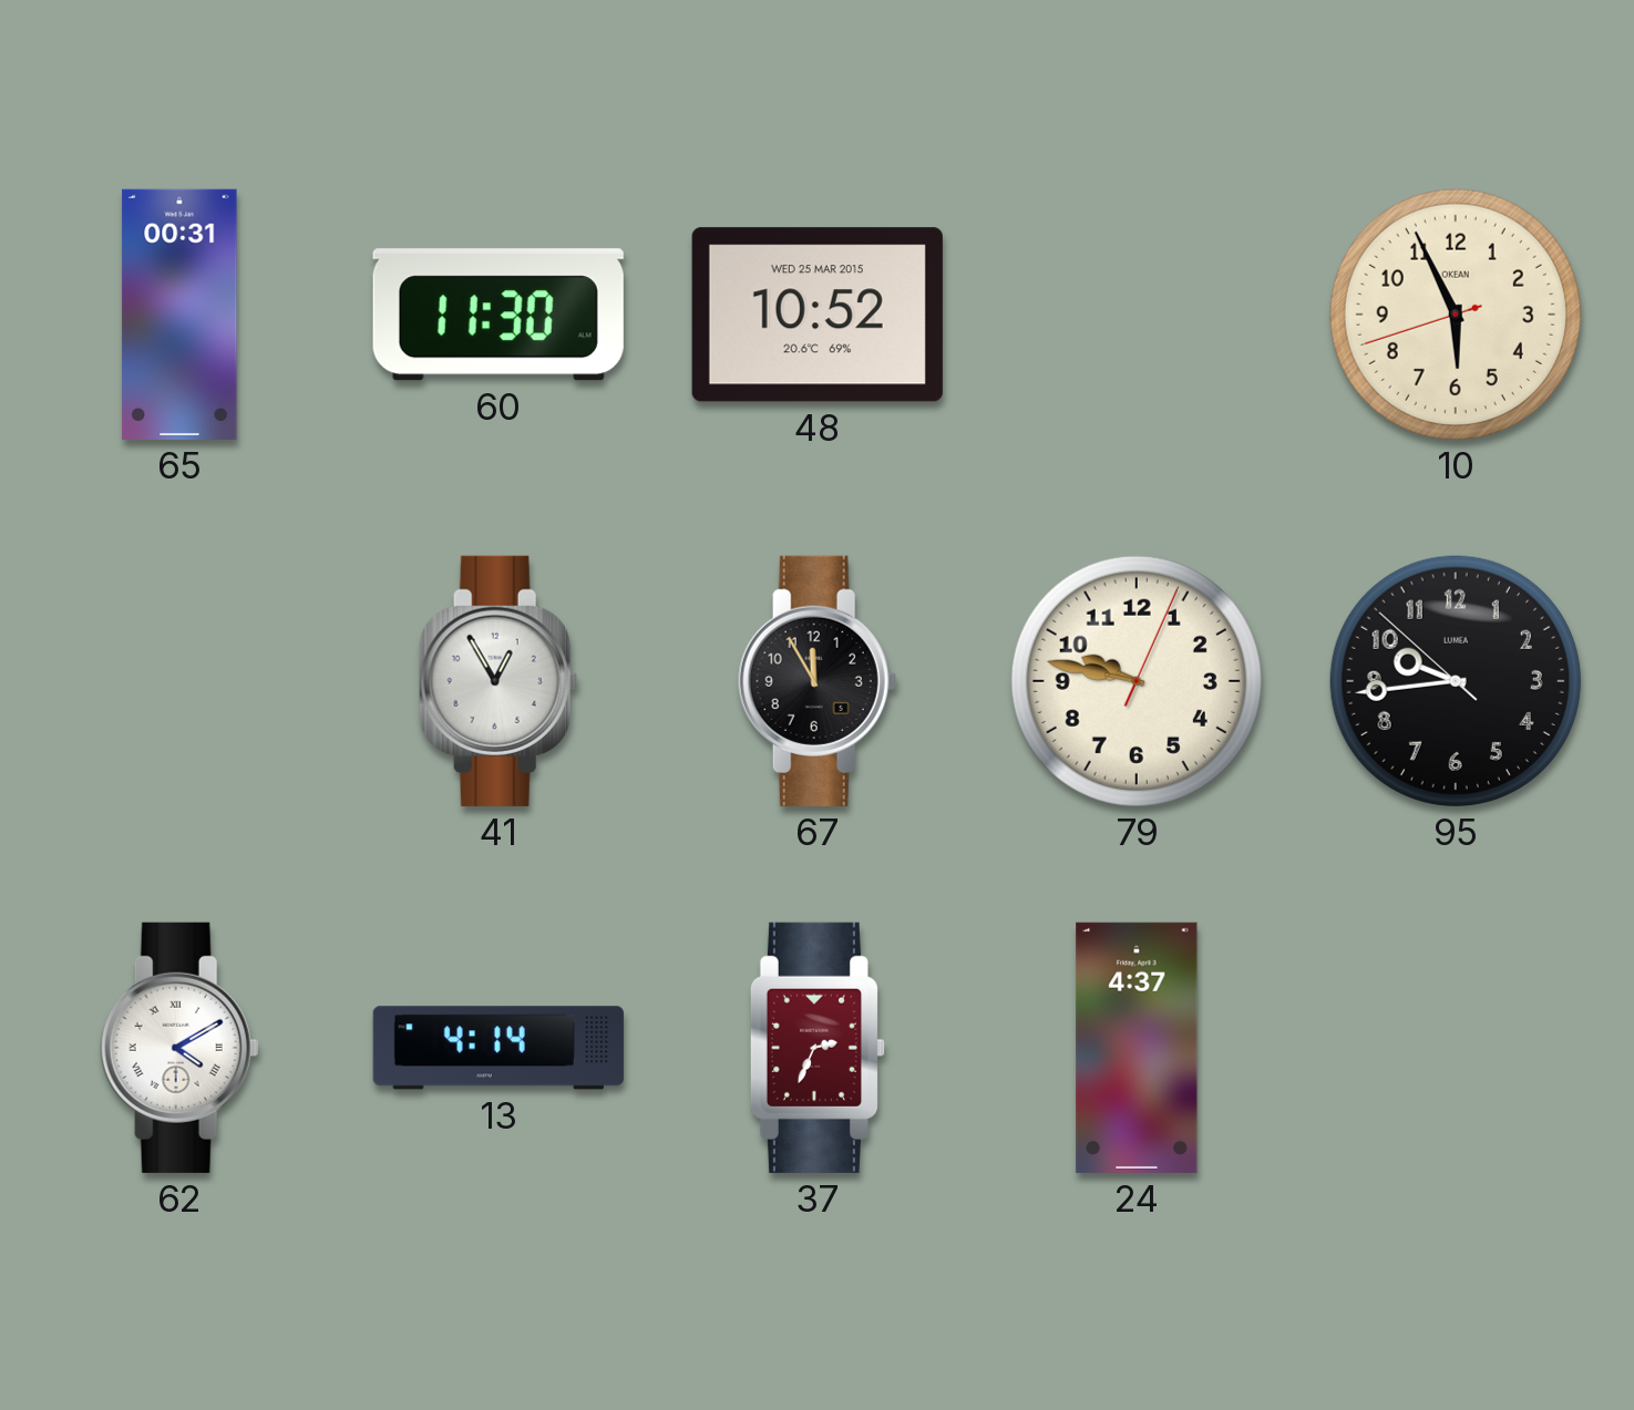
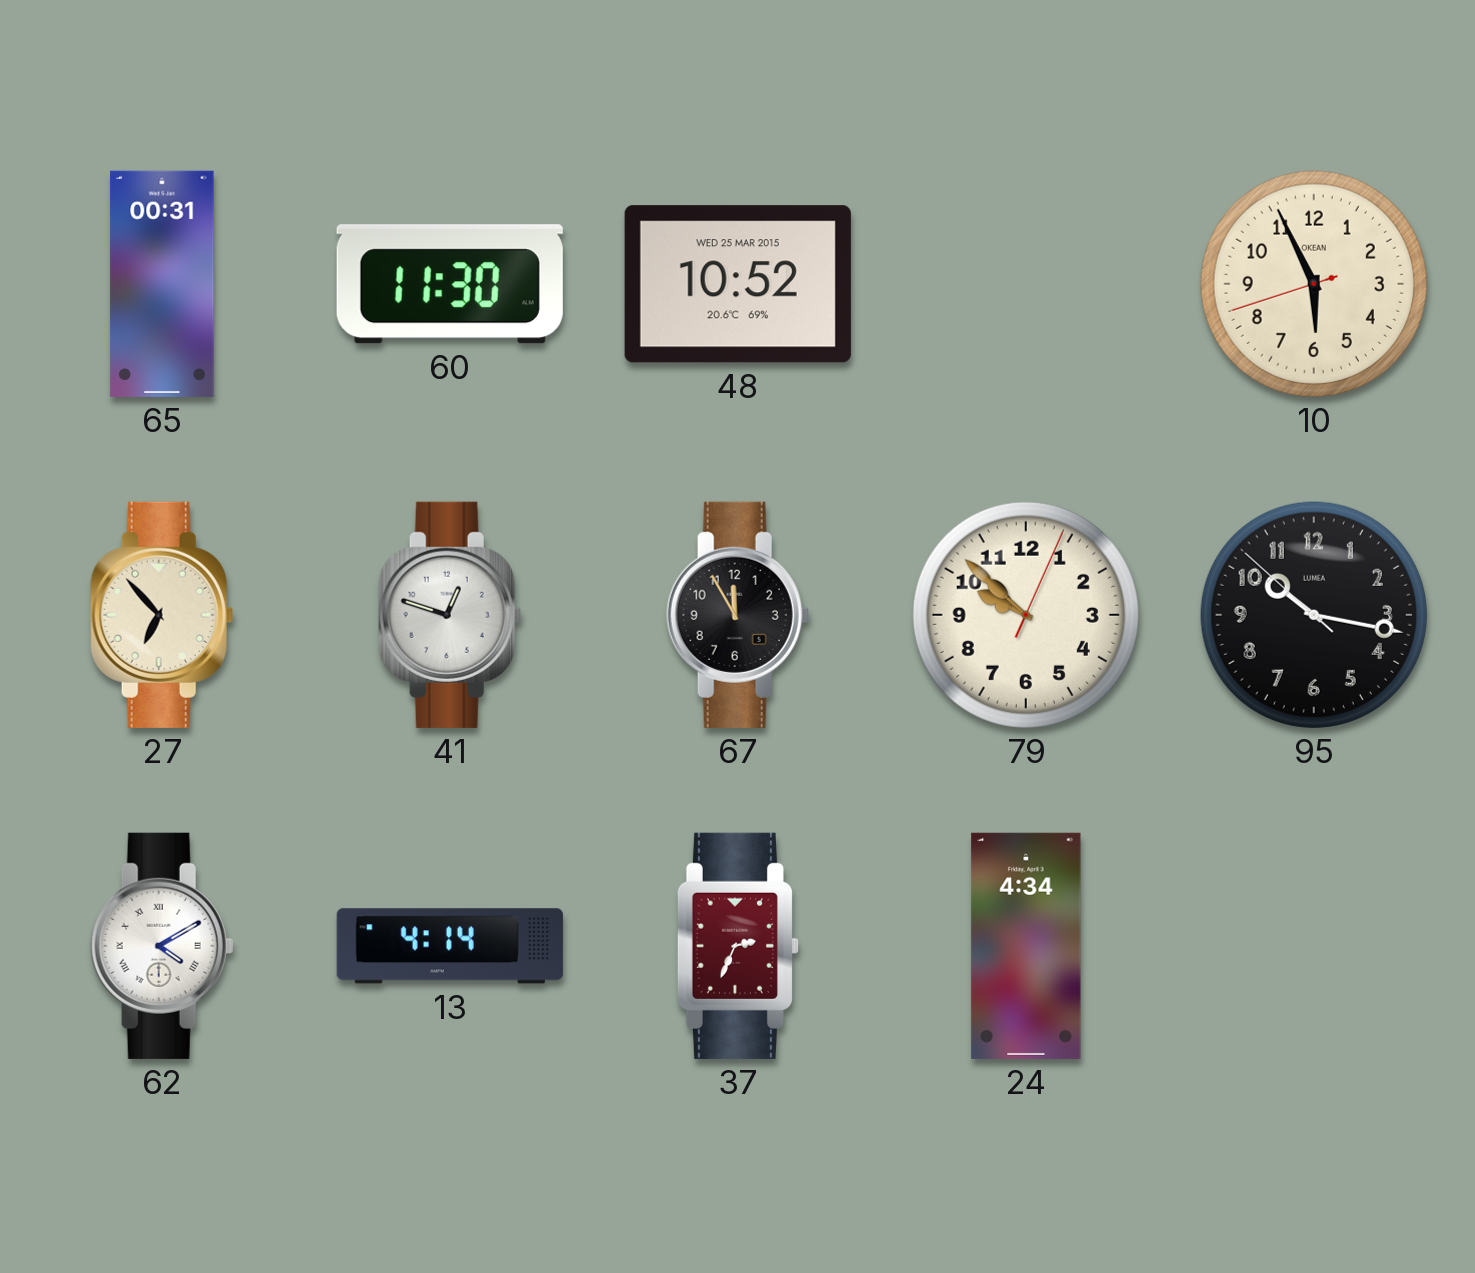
27: none -> 6:53
41: 12:55 -> 12:48
79: 9:47 -> 9:52
95: 9:43 -> 10:16
24: 4:37 -> 4:34
